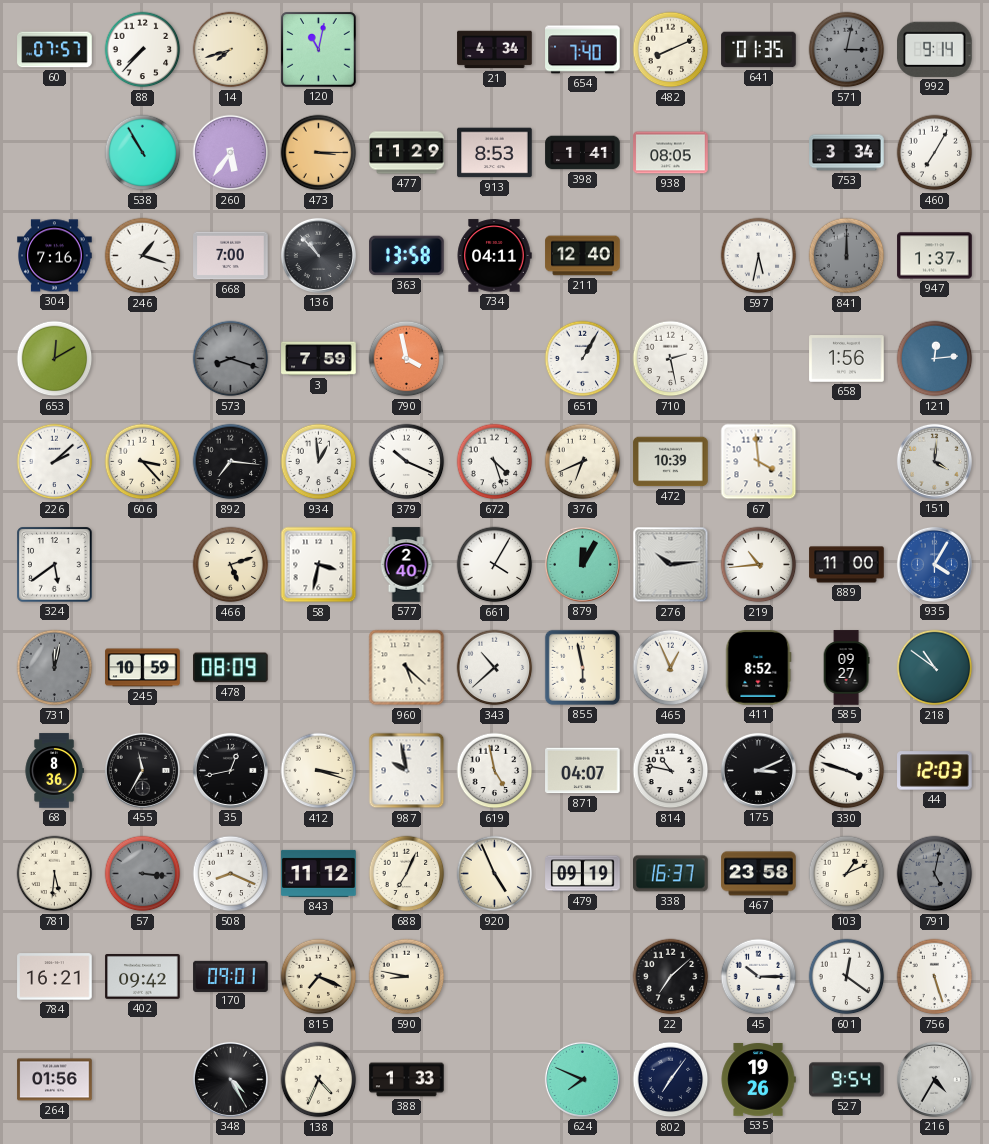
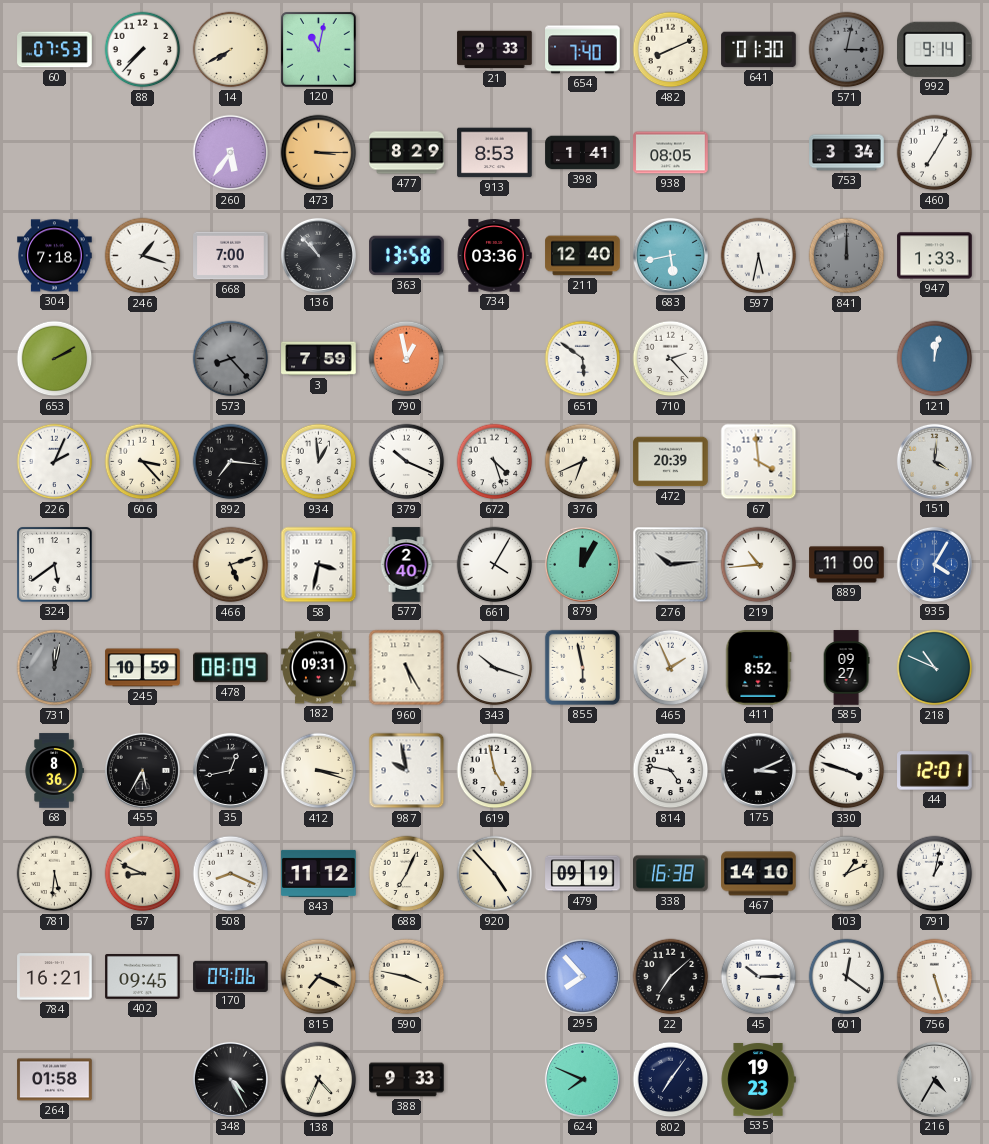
60: 07:57 -> 07:53
14: 7:42 -> 7:40
21: 4:34 -> 9:33
641: 01:35 -> 01:30
538: 10:55 -> none
477: 11:29 -> 8:29
304: 7:16 -> 7:18
734: 04:11 -> 03:36
683: none -> 5:43
947: 1:37 -> 1:33
653: 12:10 -> 2:10
573: 8:18 -> 8:23
790: 3:58 -> 12:58
651: 1:05 -> 5:51
710: 2:28 -> 2:23
658: 1:56 -> none
121: 12:14 -> 12:02
226: 2:08 -> 2:04
472: 10:39 -> 20:39
182: none -> 09:31
960: 5:22 -> 5:25
343: 10:38 -> 10:18
465: 12:56 -> 1:56
218: 10:51 -> 10:49
455: 11:35 -> 5:35
871: 04:07 -> none
814: 10:47 -> 4:47
44: 12:03 -> 12:01
57: 3:16 -> 8:49
57 dial: grey -> cream
920: 4:56 -> 4:53
338: 16:37 -> 16:38
467: 23:58 -> 14:10
791: 5:02 -> 1:02
791 dial: grey -> white
402: 09:42 -> 09:45
170: 09:01 -> 09:06
590: 8:47 -> 3:47
295: none -> 7:53
264: 01:56 -> 01:58
388: 1:33 -> 9:33
535: 19:26 -> 19:23
527: 9:54 -> none
